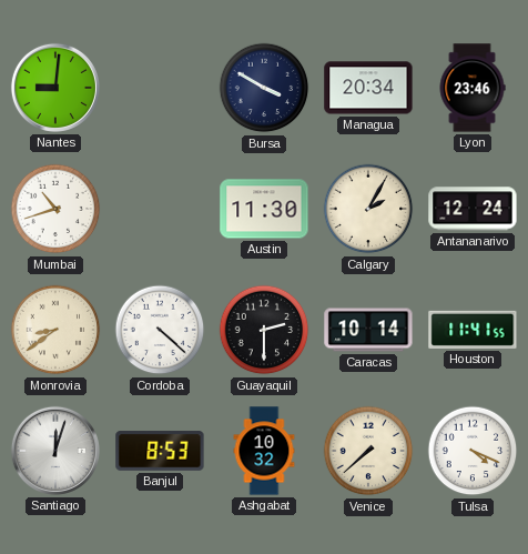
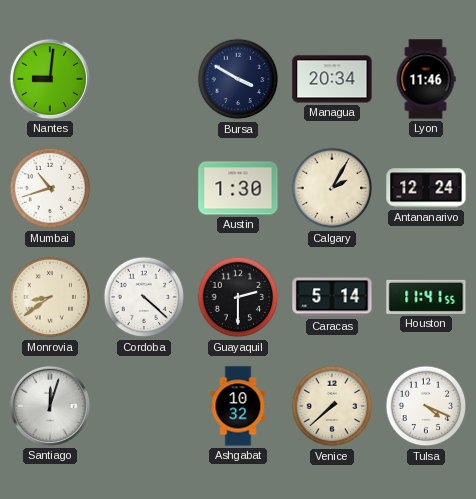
Lyon: 23:46 -> 11:46
Austin: 11:30 -> 1:30
Caracas: 10:14 -> 5:14
Banjul: 8:53 -> none
